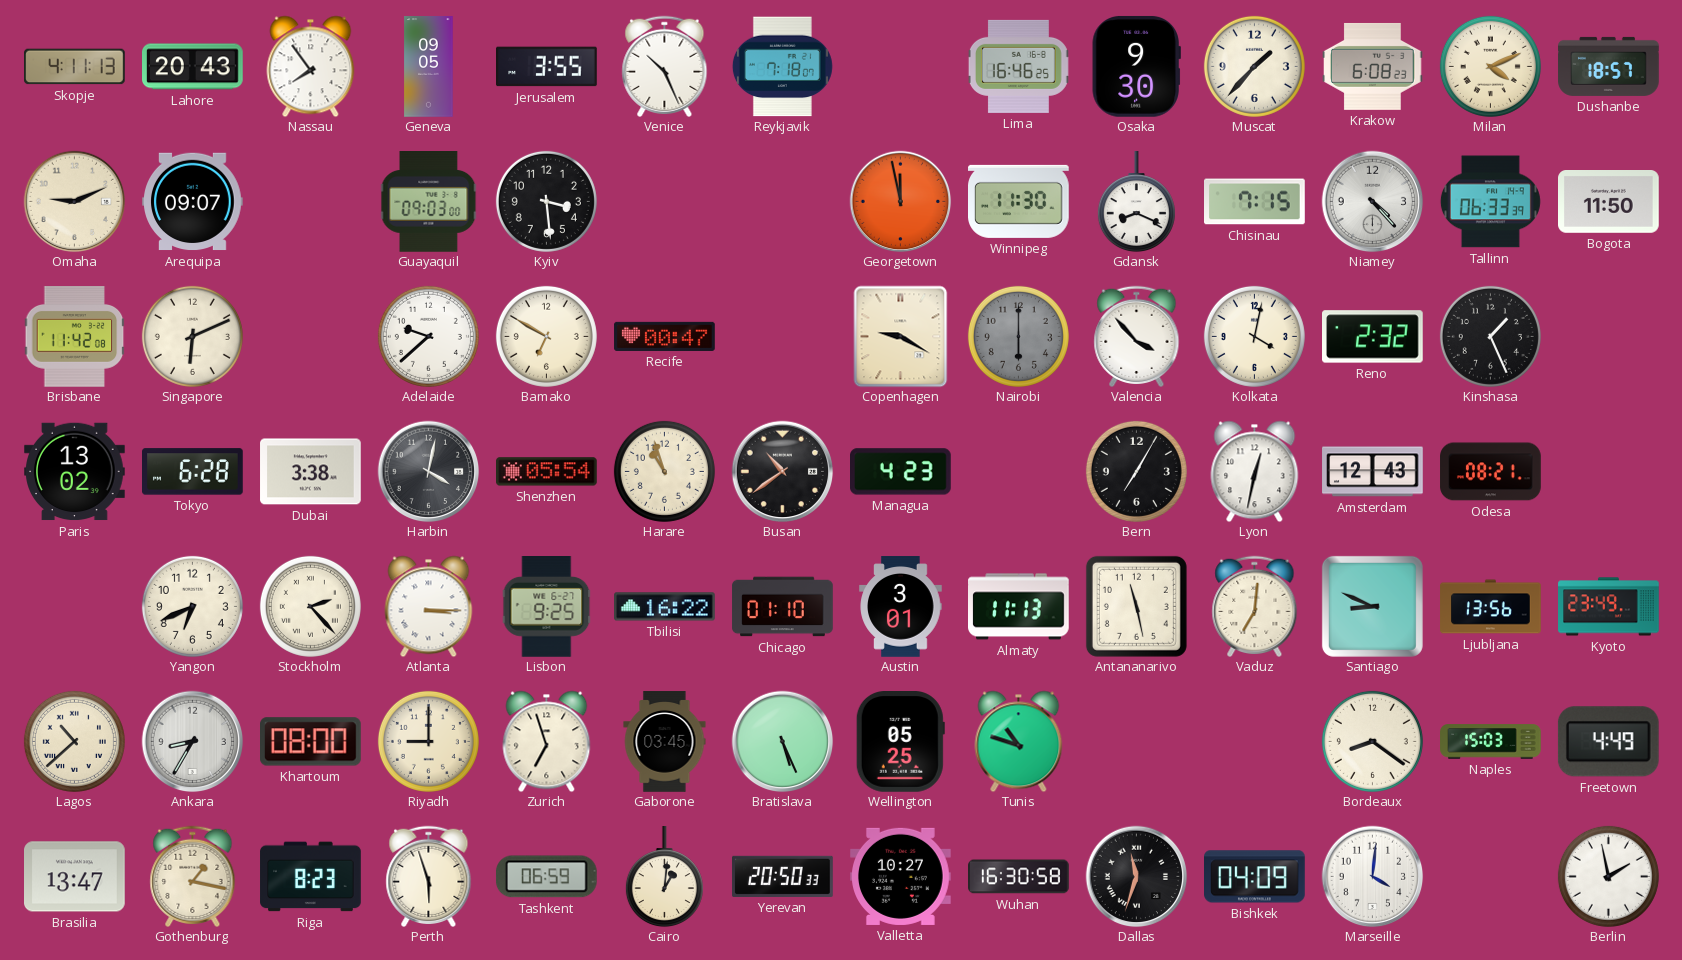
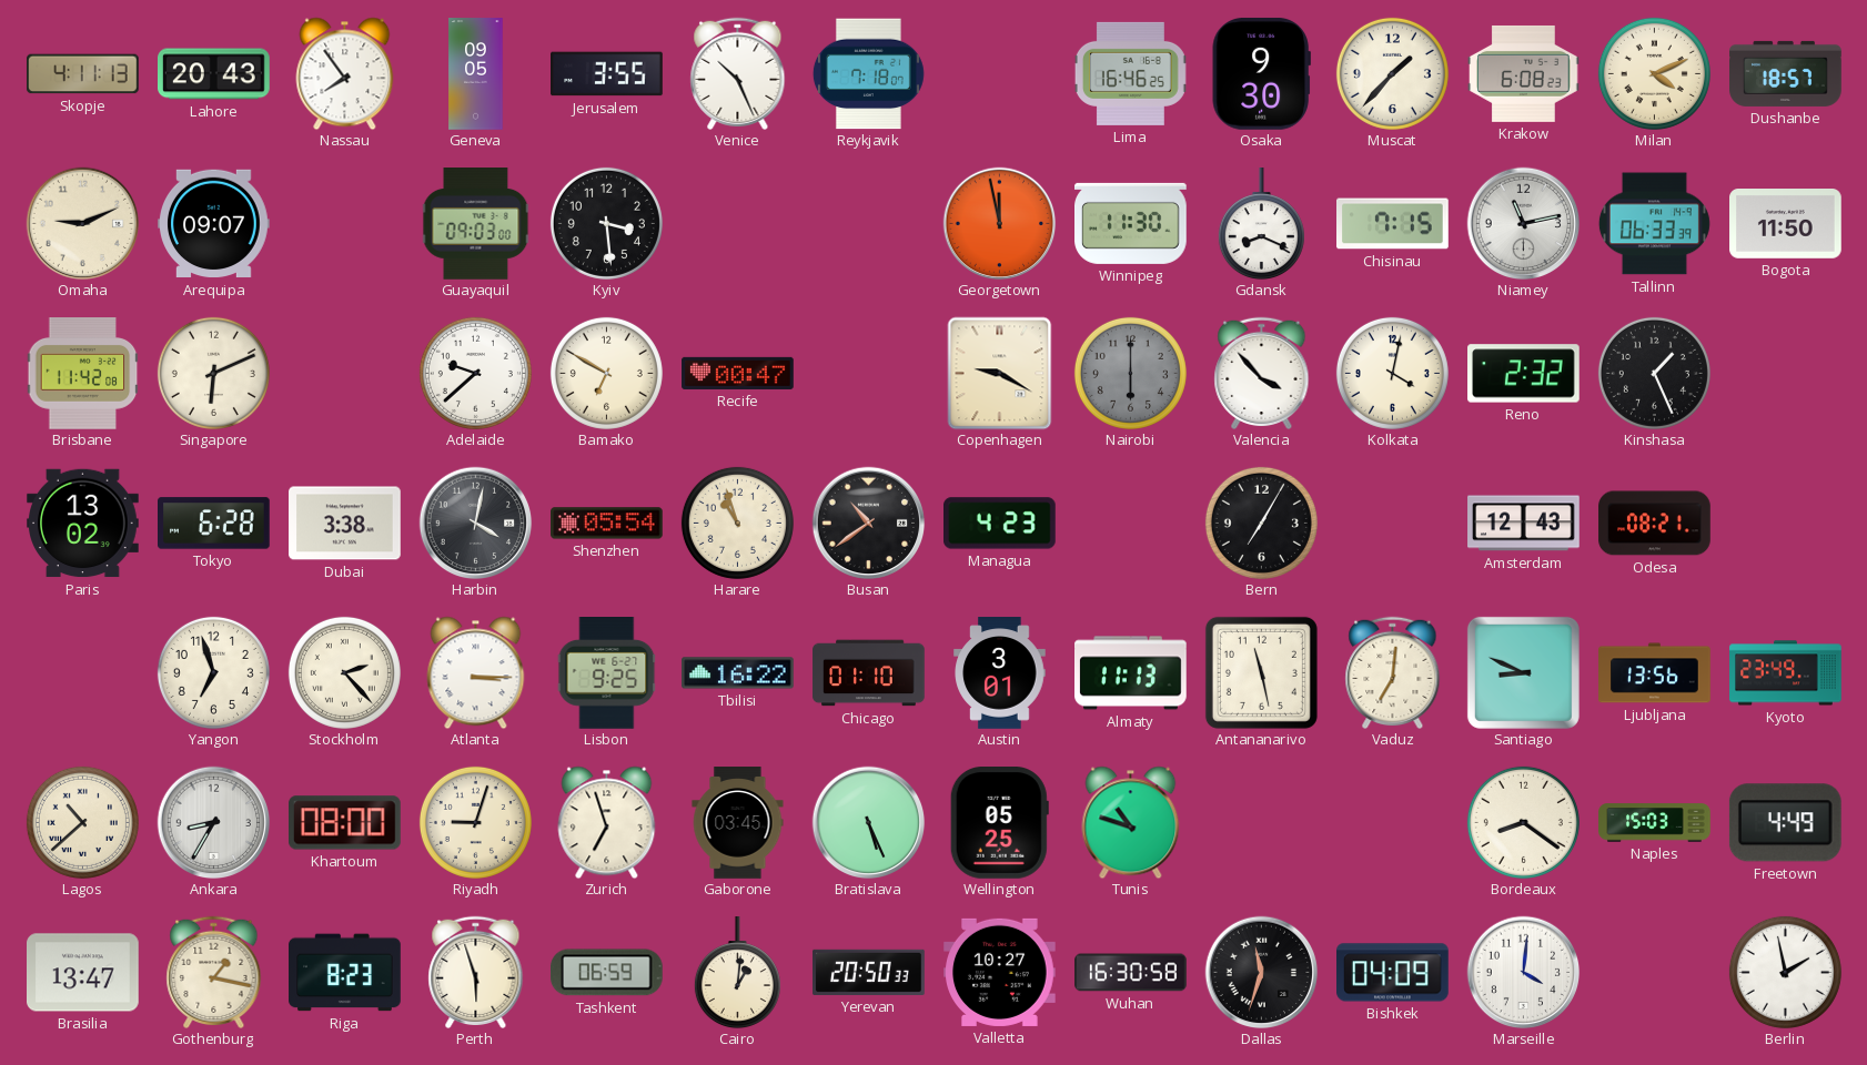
Niamey: 4:23 -> 11:13
Lyon: 12:32 -> none
Yangon: 6:41 -> 6:57
Riyadh: 9:00 -> 9:03
